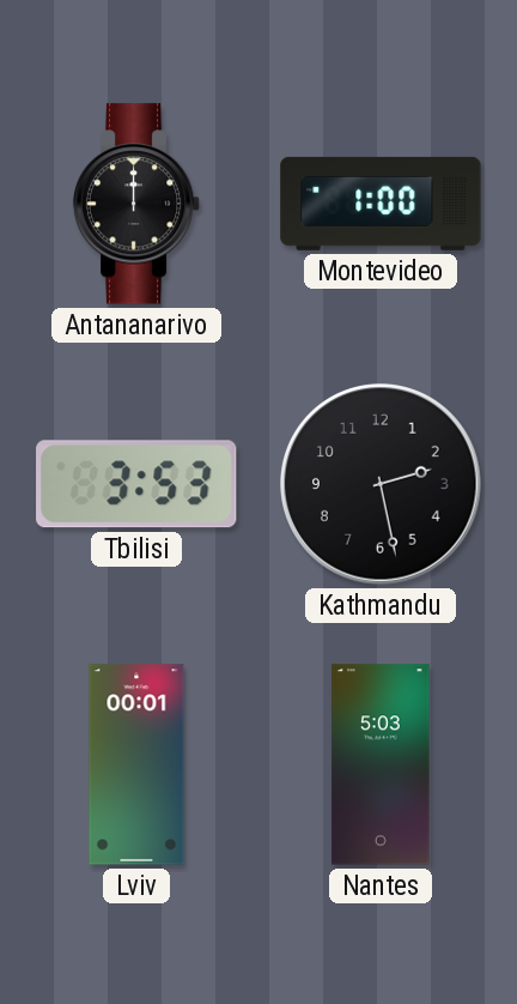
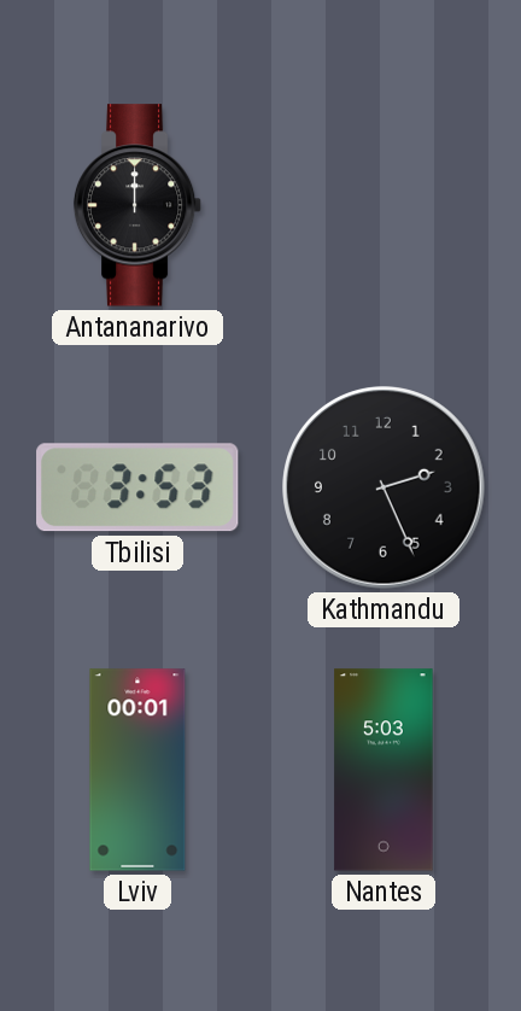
Montevideo: 1:00 -> none
Kathmandu: 2:28 -> 2:26
